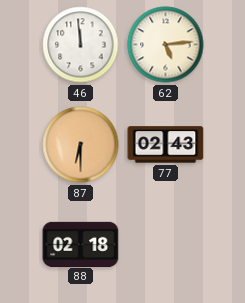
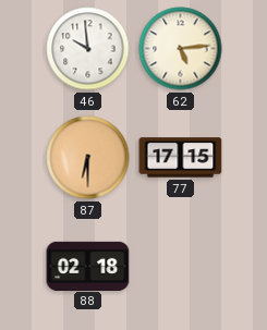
46: 11:59 -> 9:59
77: 02:43 -> 17:15
